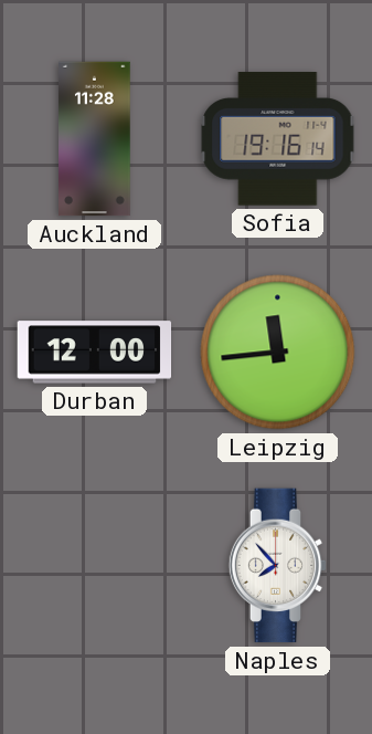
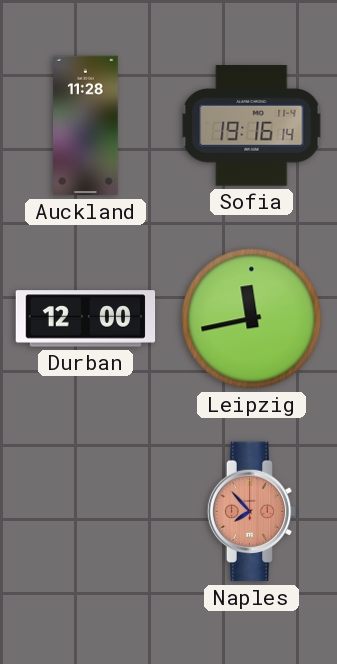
Leipzig: 11:44 -> 11:43
Naples dial: white -> salmon
